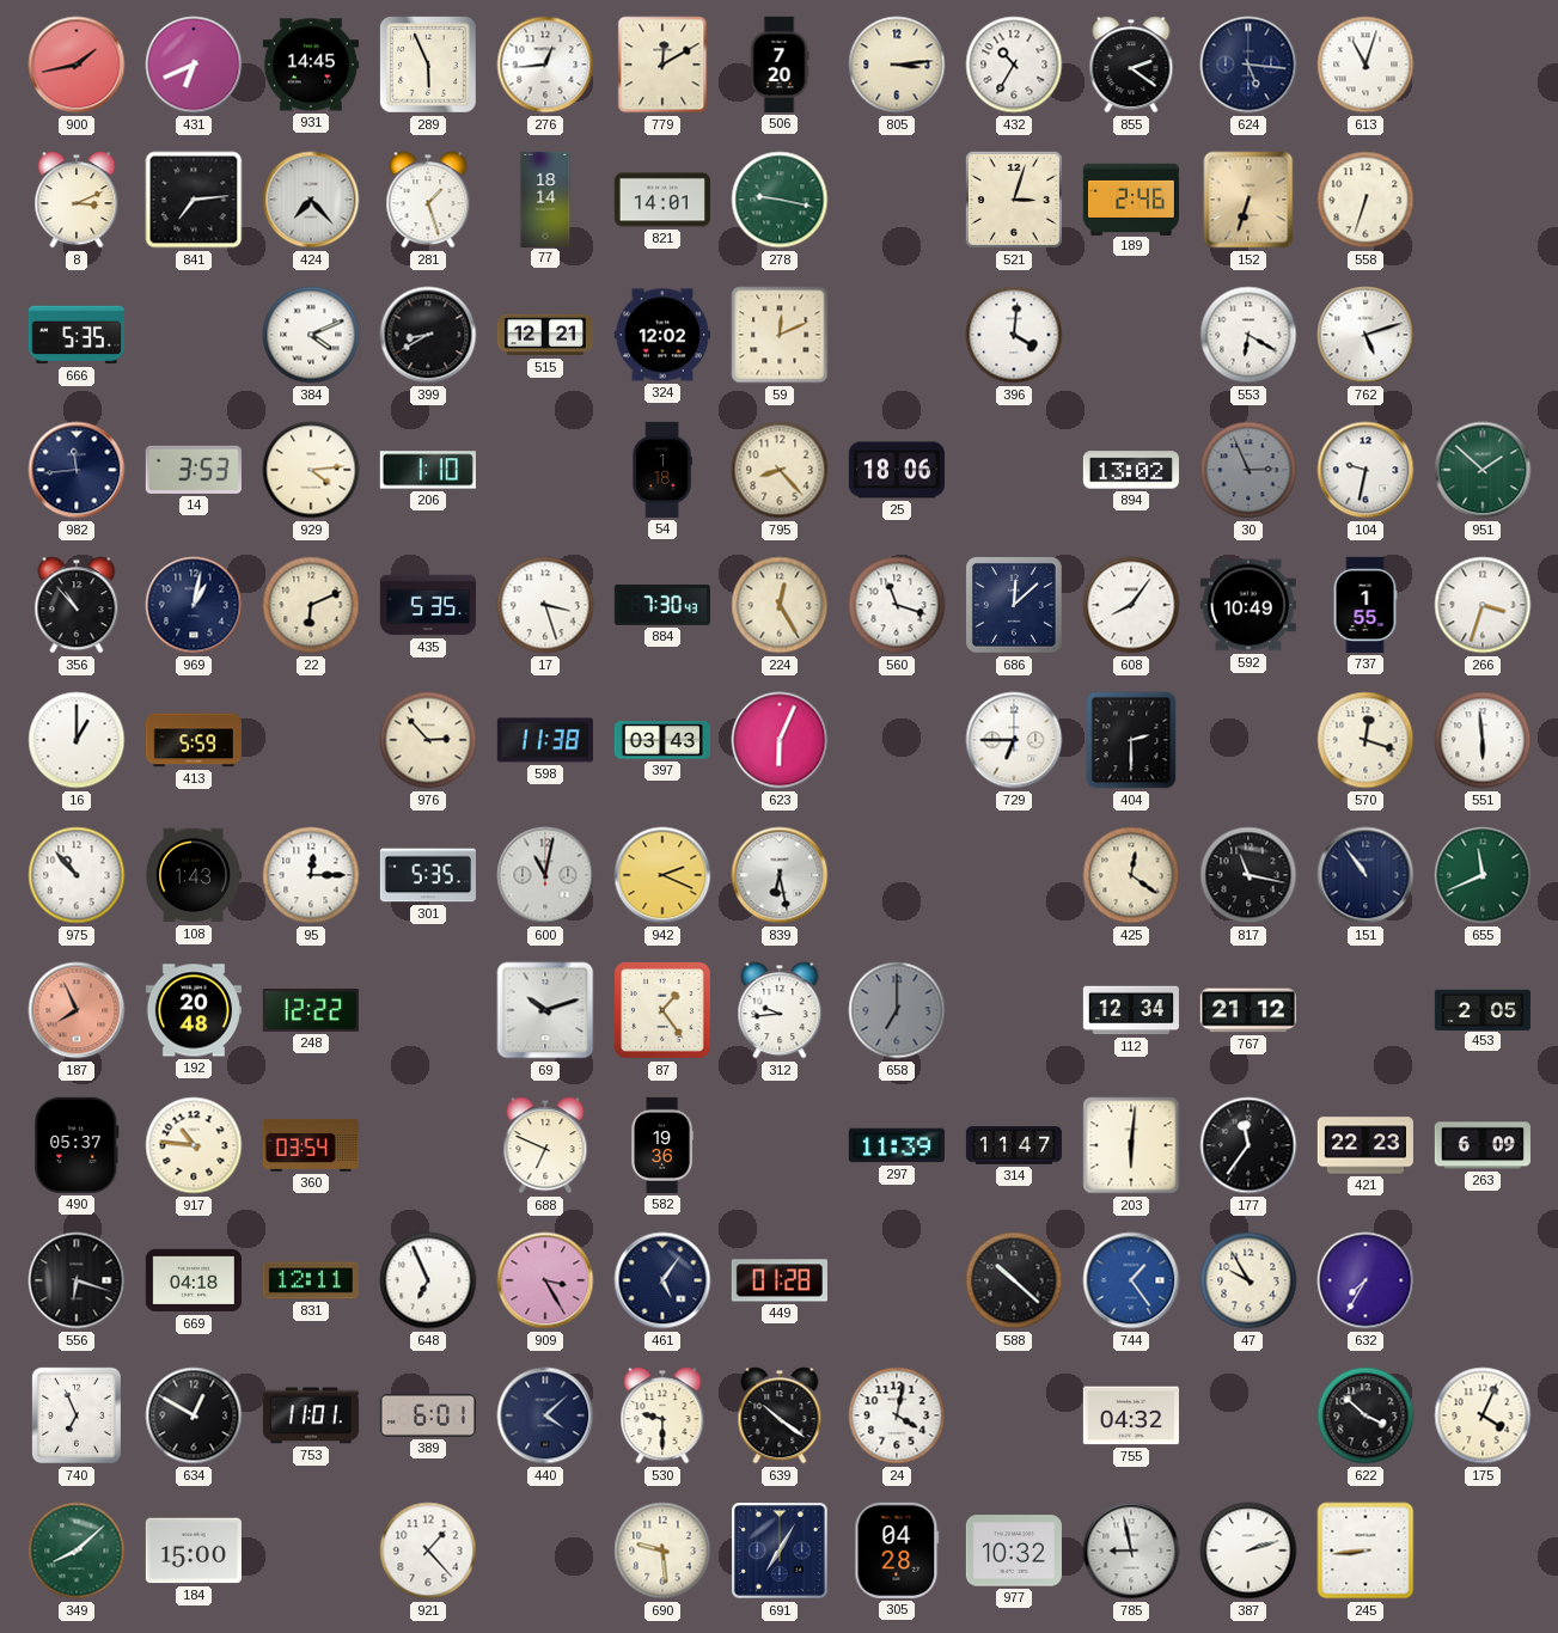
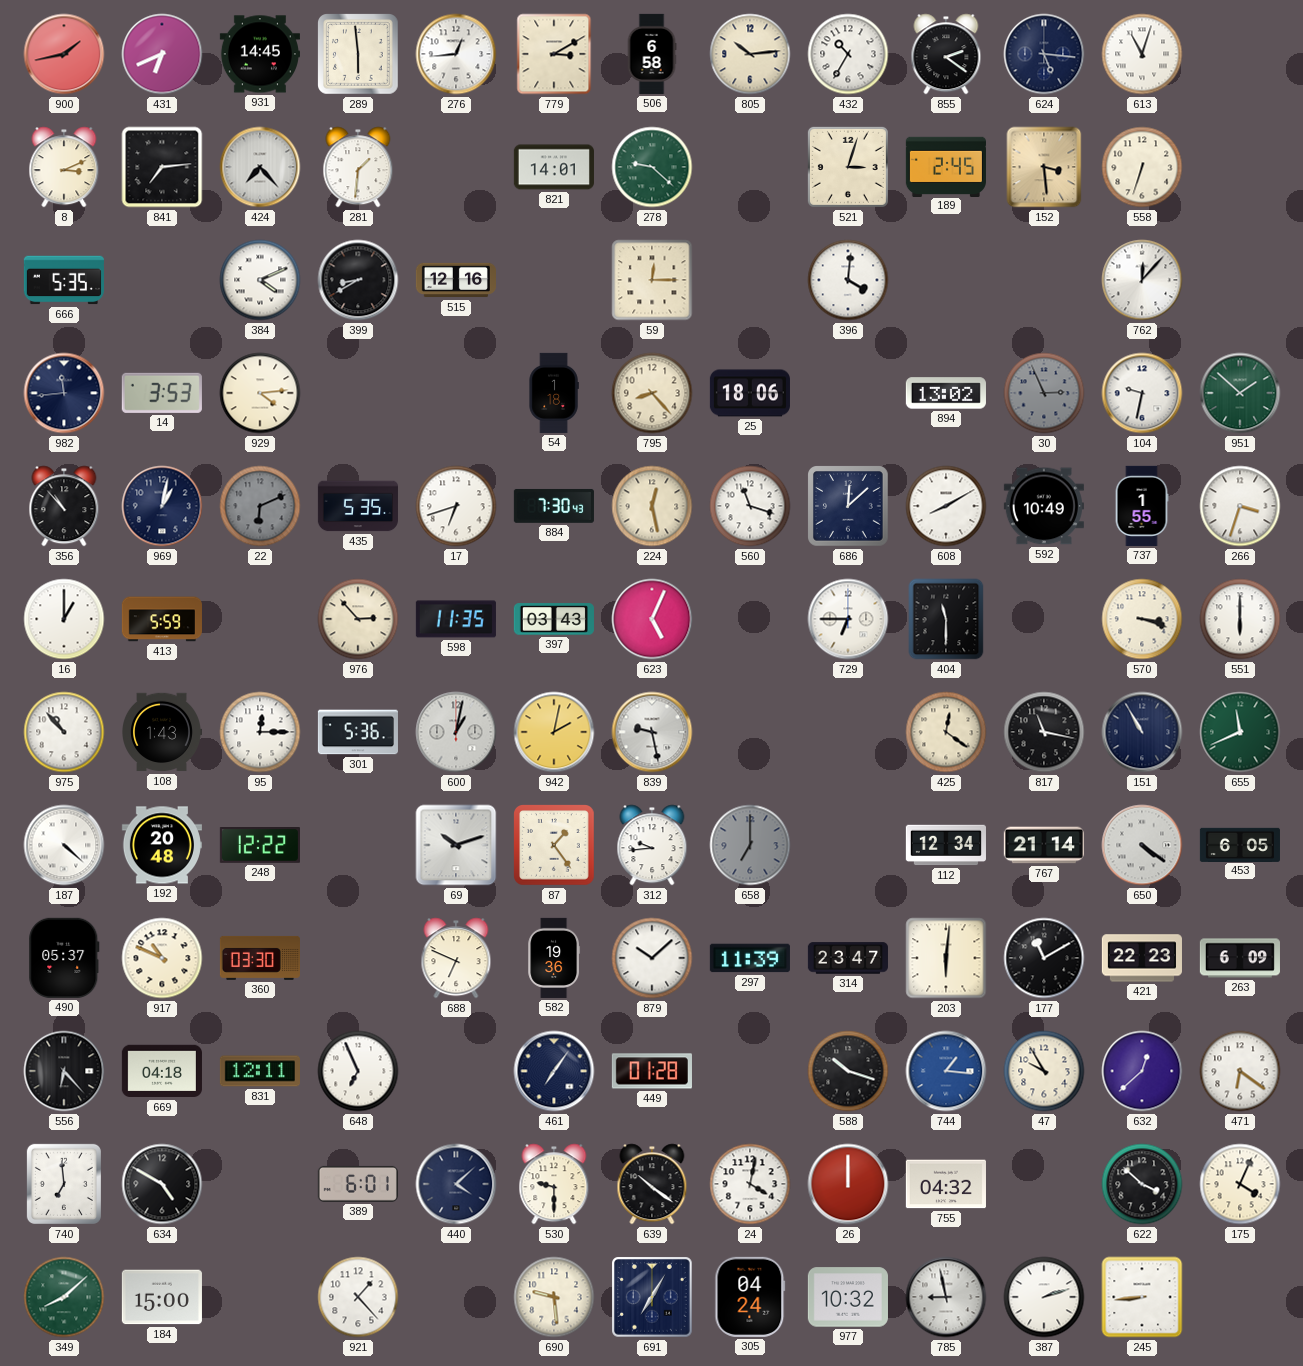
289: 5:56 -> 5:59
779: 12:10 -> 3:10
506: 7:20 -> 6:58
805: 3:14 -> 10:14
281: 1:27 -> 1:31
77: 18:14 -> none
278: 9:17 -> 9:22
189: 2:46 -> 2:45
152: 6:33 -> 3:29
515: 12:21 -> 12:16
324: 12:02 -> none
59: 12:11 -> 12:15
553: 6:20 -> none
762: 5:12 -> 12:07
206: 1:10 -> none
22 dial: cream -> grey
17: 3:27 -> 6:42
224: 12:25 -> 12:28
608: 8:06 -> 8:10
598: 11:38 -> 11:35
623: 6:04 -> 5:04
404: 2:30 -> 11:30
570: 12:18 -> 3:18
551: 5:59 -> 6:00
301: 5:35 -> 5:36
600: 11:02 -> 1:02
942: 2:19 -> 2:02
839: 6:28 -> 9:28
151: 10:54 -> 10:55
187: 7:56 -> 4:22
187 dial: salmon -> white
767: 21:12 -> 21:14
650: none -> 4:21
453: 2:05 -> 6:05
917: 10:46 -> 10:49
360: 03:54 -> 03:30
879: none -> 10:08
314: 11:47 -> 23:47
177: 11:36 -> 11:10
556: 6:18 -> 6:23
909: 3:25 -> none
461: 5:06 -> 7:06
588: 10:22 -> 10:18
744: 1:24 -> 1:16
632: 7:35 -> 12:38
471: none -> 6:21
740: 6:56 -> 6:59
634: 12:50 -> 4:50
753: 11:01 -> none
26: none -> 12:00
305: 04:28 -> 04:24
